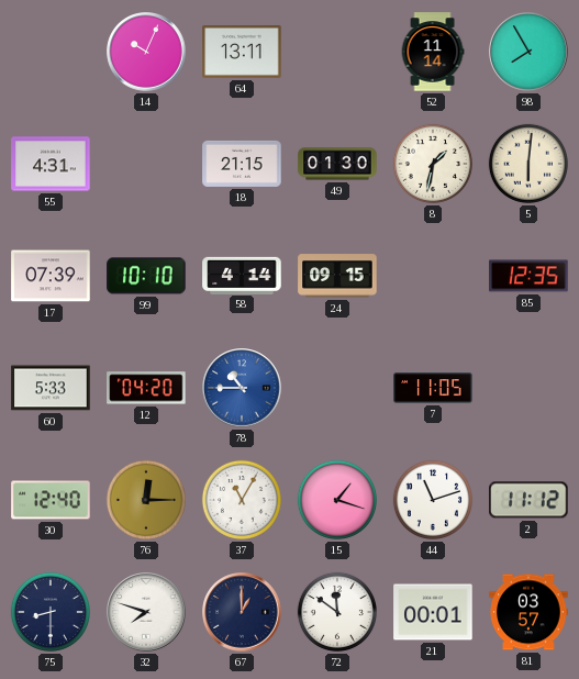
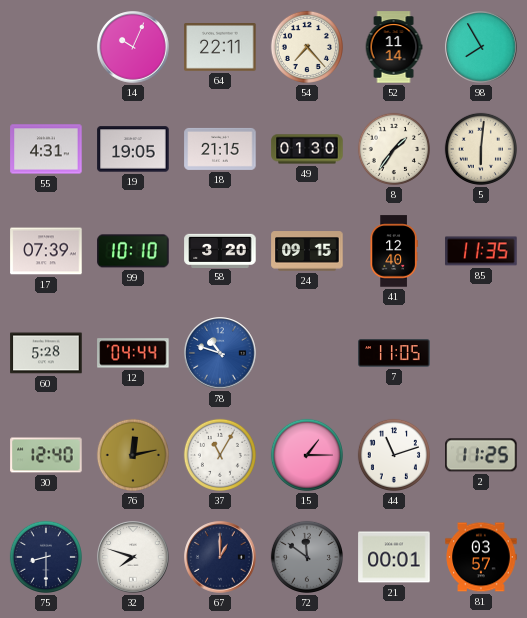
64: 13:11 -> 22:11
54: none -> 7:23
19: none -> 19:05
8: 1:32 -> 1:36
58: 4:14 -> 3:20
41: none -> 12:40
85: 12:35 -> 11:35
60: 5:33 -> 5:28
12: 04:20 -> 04:44
78: 10:45 -> 10:48
76: 12:15 -> 12:13
15: 1:18 -> 1:15
2: 11:12 -> 11:25
72 dial: white -> grey
